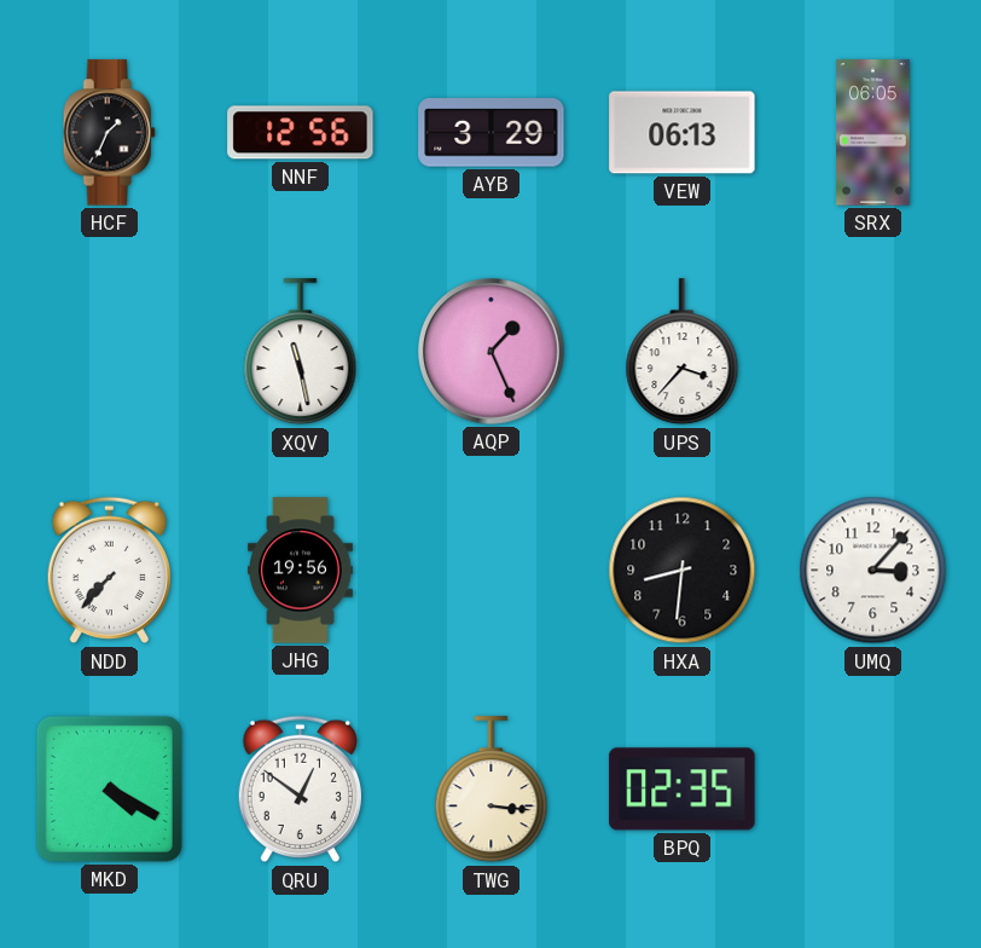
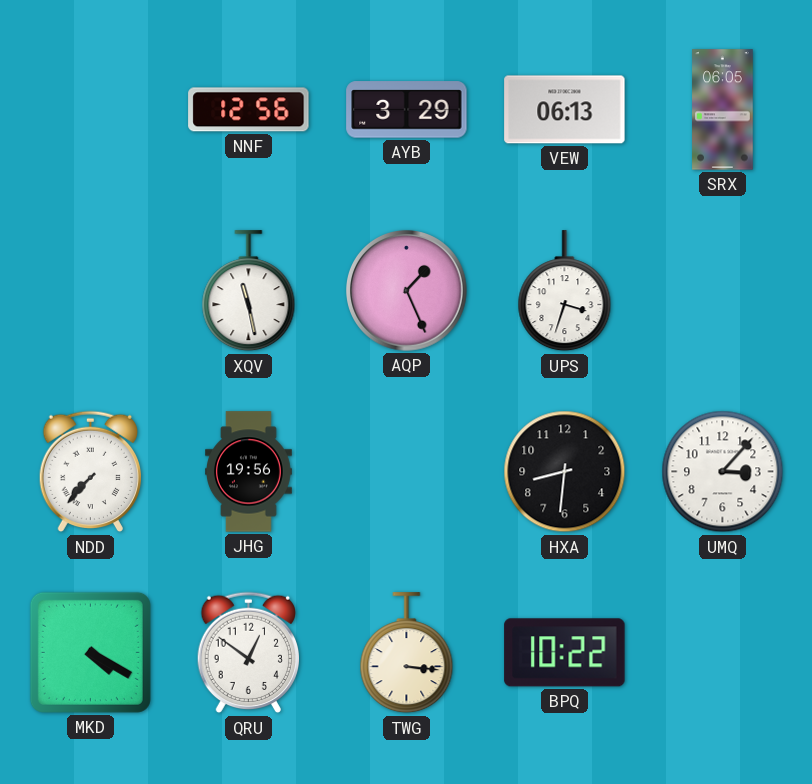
HCF: 1:34 -> none
UPS: 3:37 -> 3:33
BPQ: 02:35 -> 10:22
